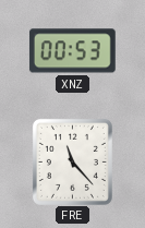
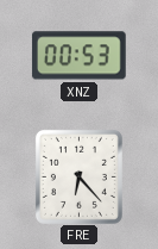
FRE: 11:23 -> 6:23
